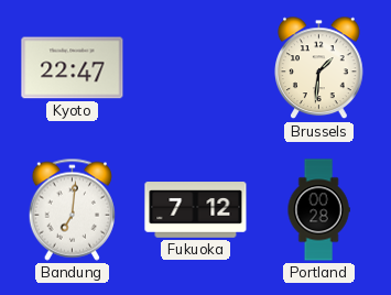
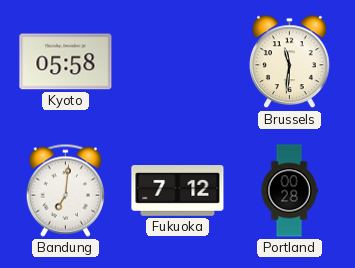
Kyoto: 22:47 -> 05:58
Brussels: 1:31 -> 11:31
